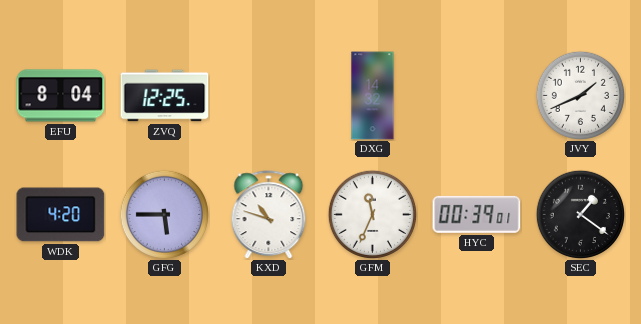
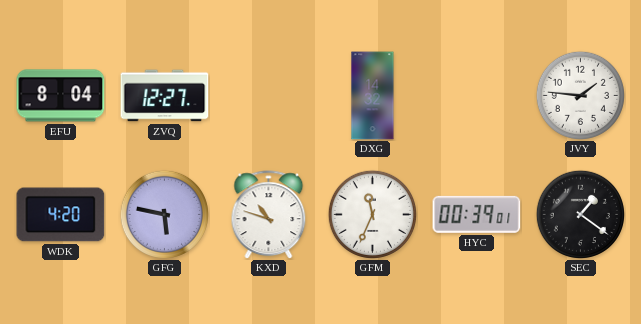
ZVQ: 12:25 -> 12:27
JVY: 1:41 -> 1:46
GFG: 5:45 -> 5:47
